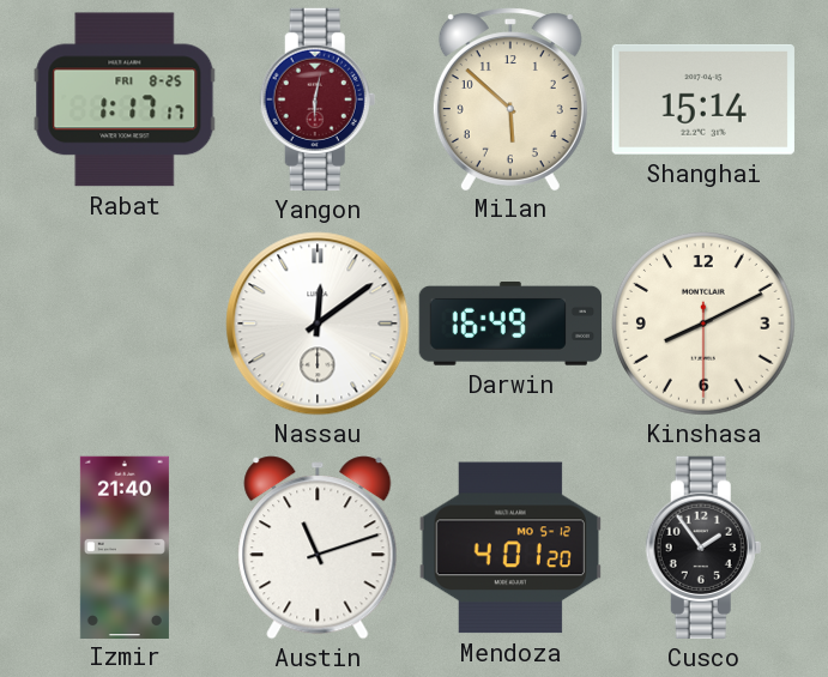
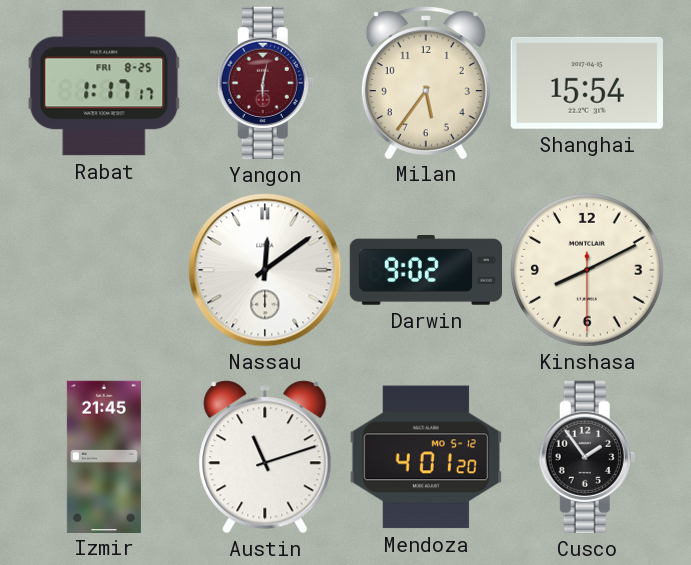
Milan: 5:52 -> 5:36
Shanghai: 15:14 -> 15:54
Darwin: 16:49 -> 9:02
Izmir: 21:40 -> 21:45
